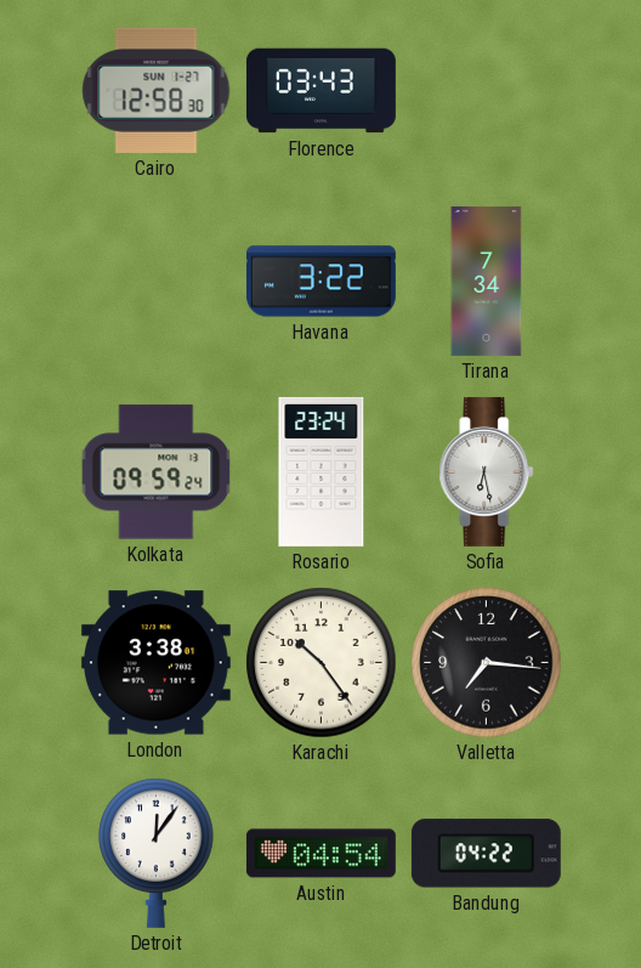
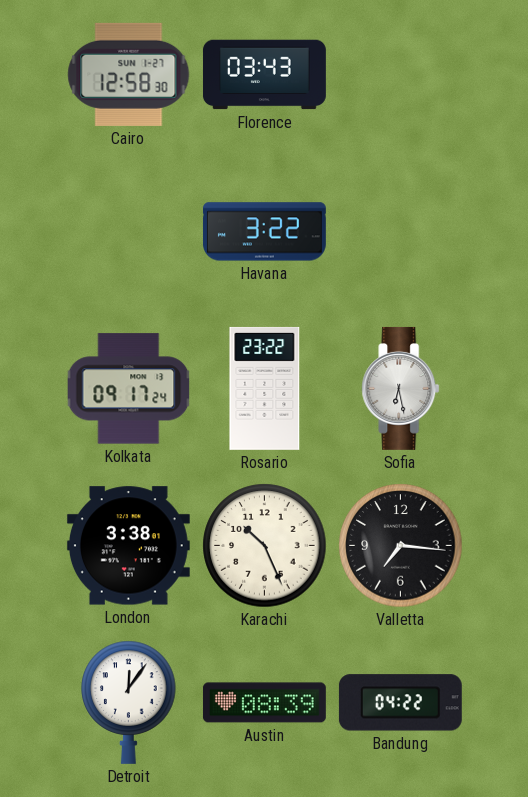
Tirana: 7:34 -> none
Kolkata: 09:59 -> 09:17
Rosario: 23:24 -> 23:22
Karachi: 10:24 -> 10:26
Austin: 04:54 -> 08:39
